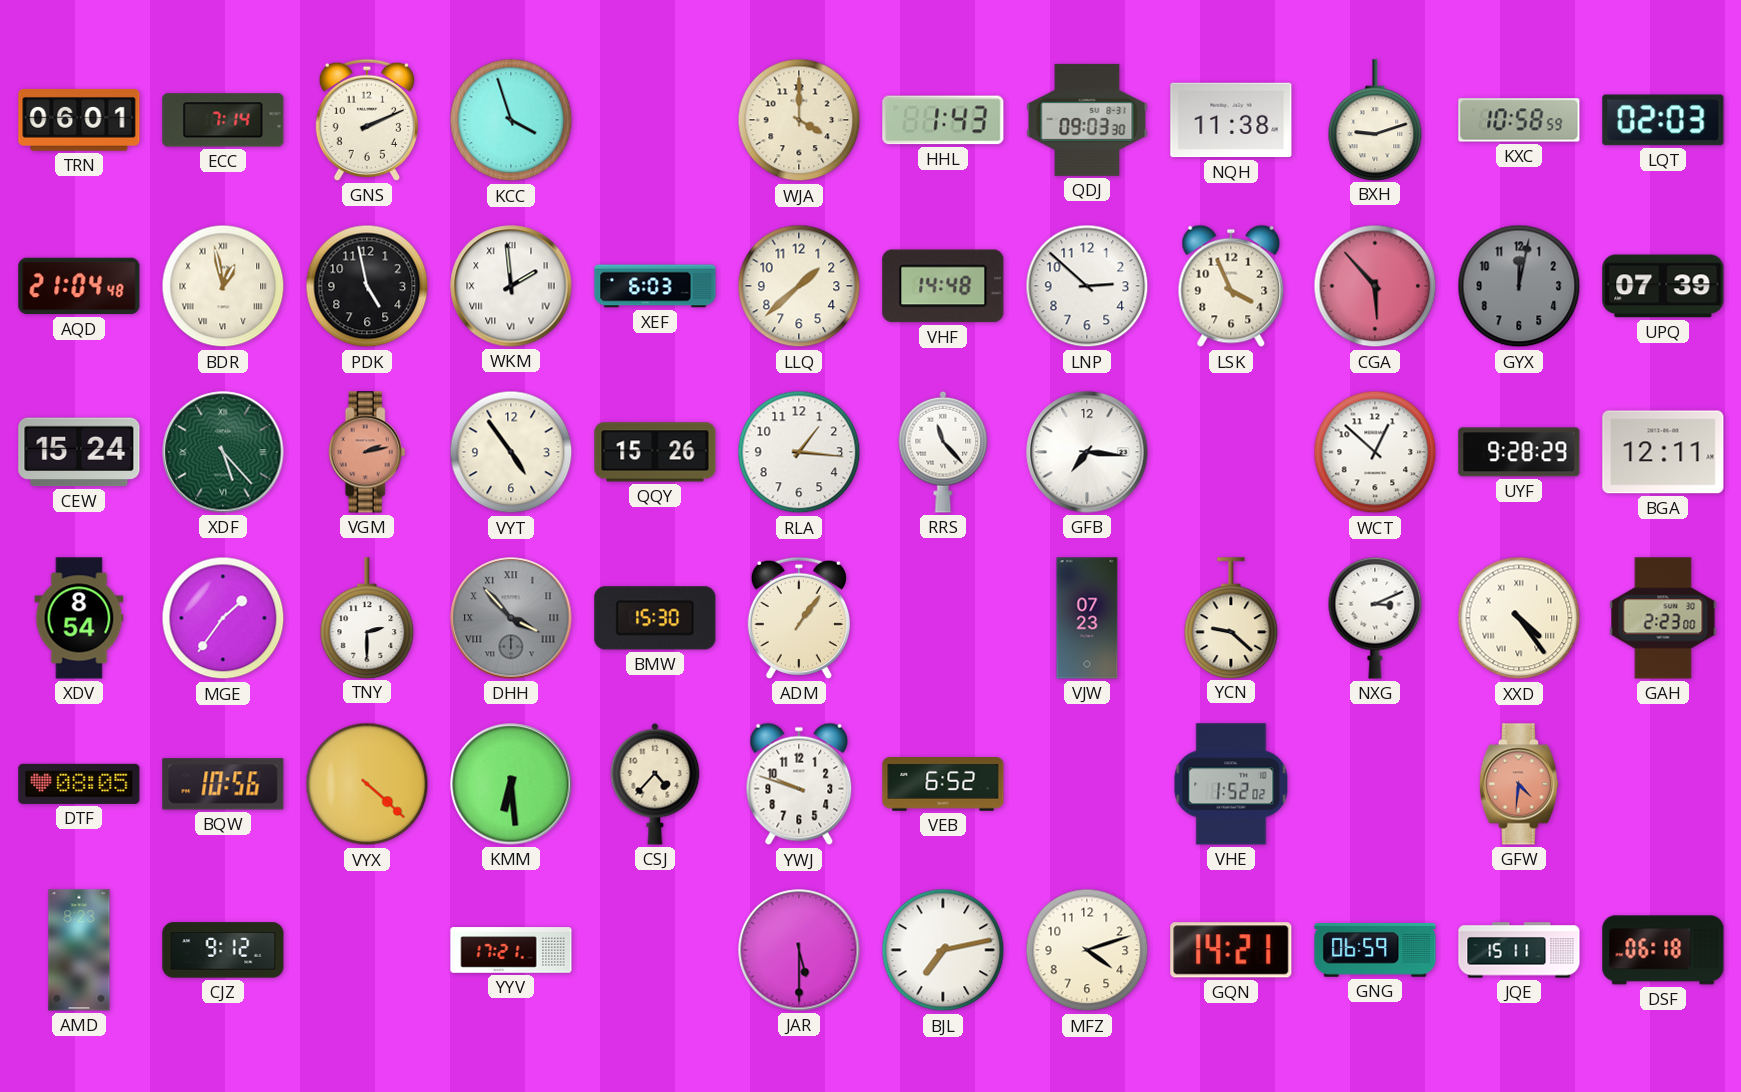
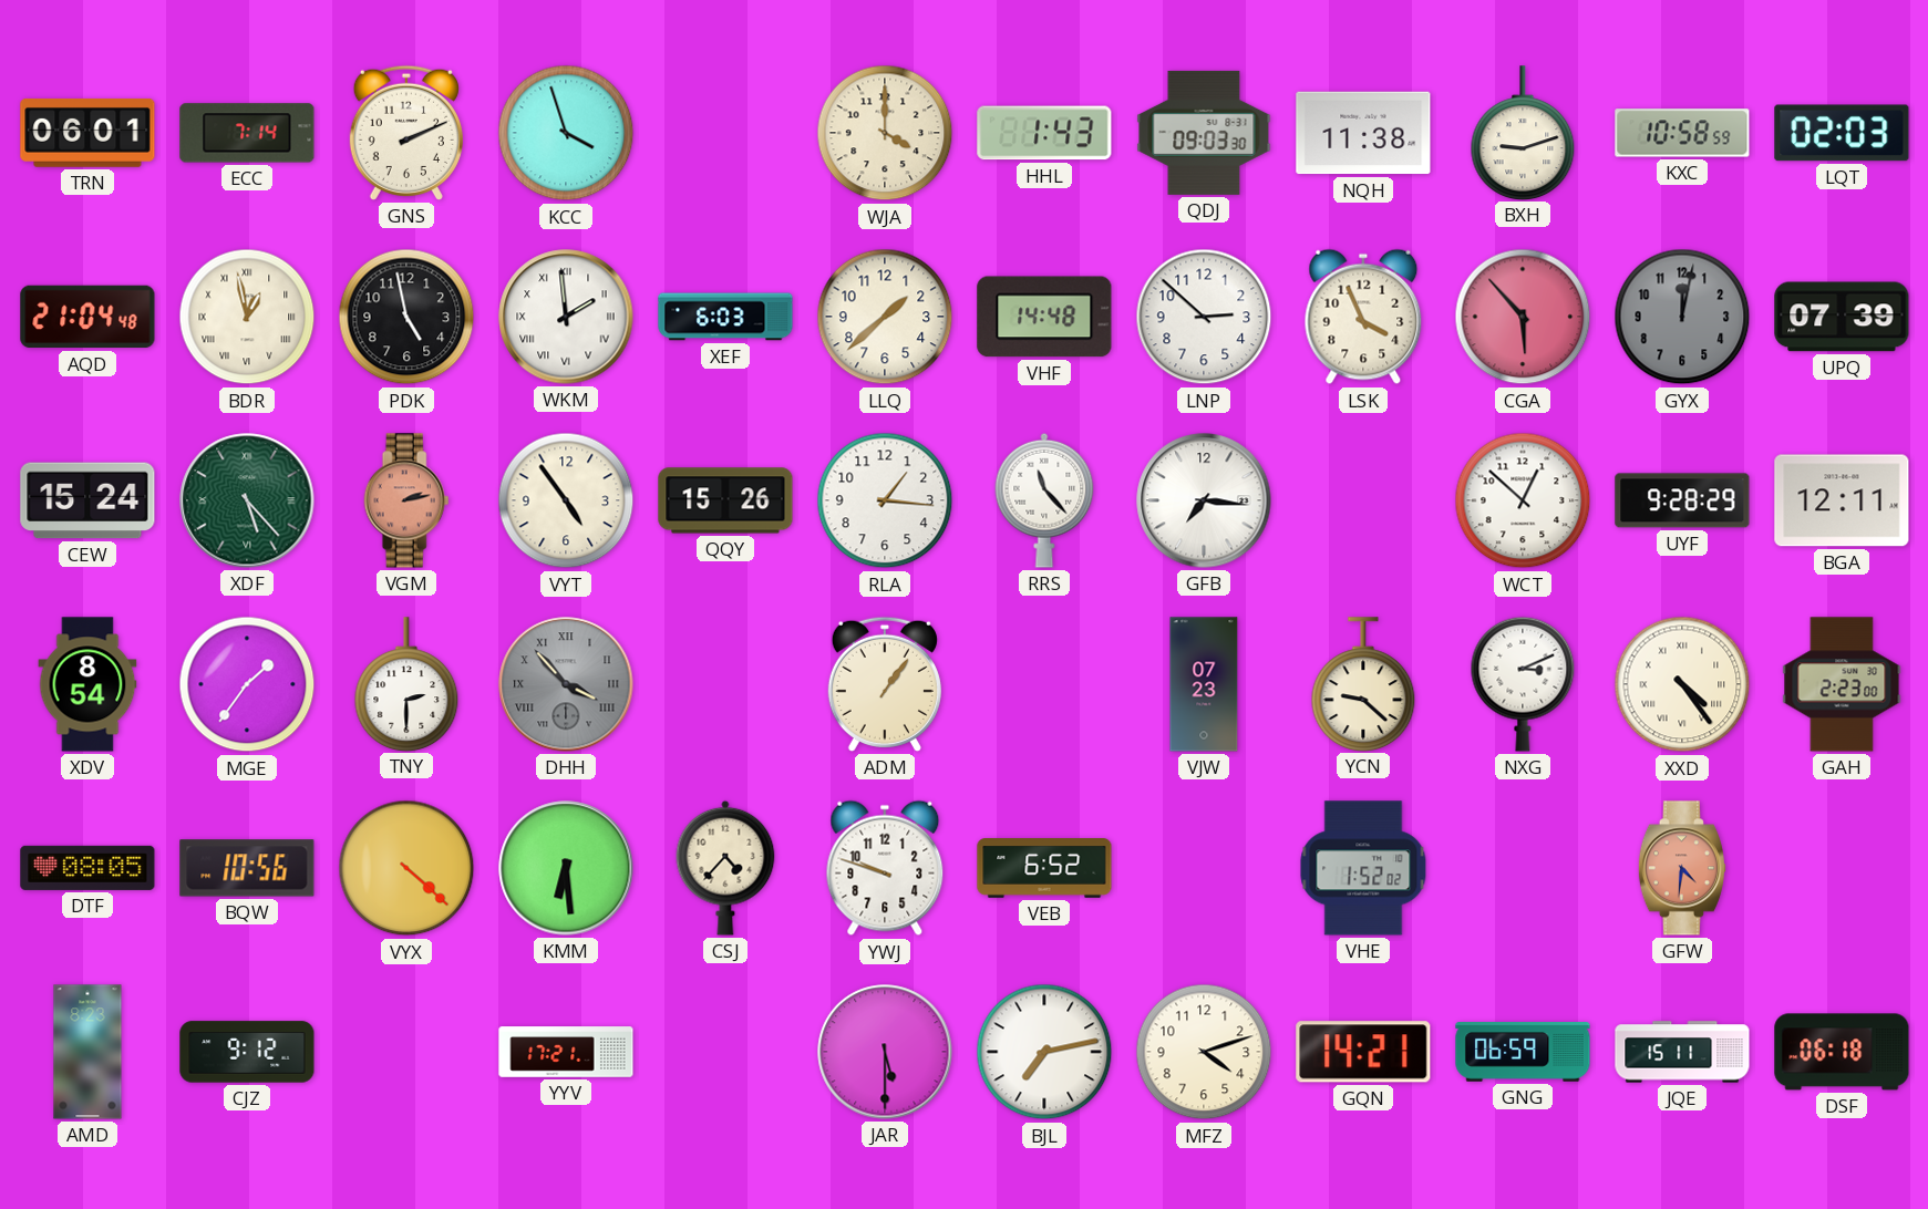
BMW: 15:30 -> none
